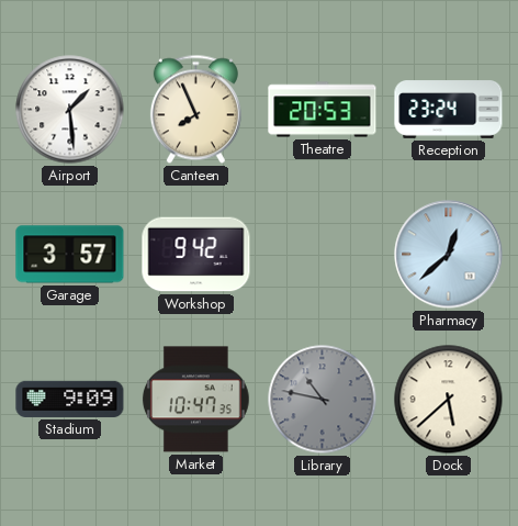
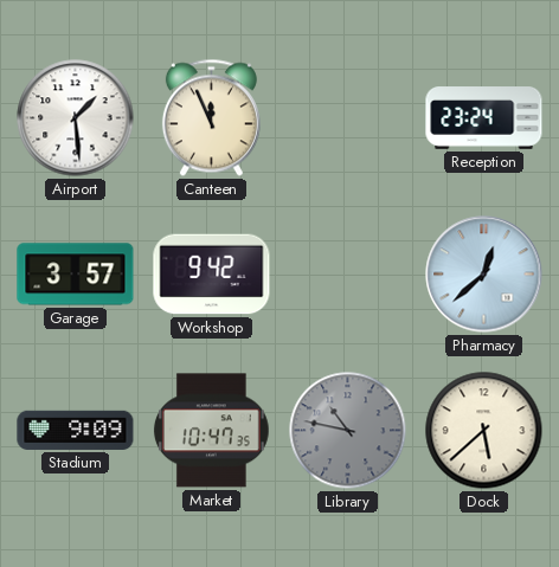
Canteen: 7:56 -> 11:56
Theatre: 20:53 -> none
